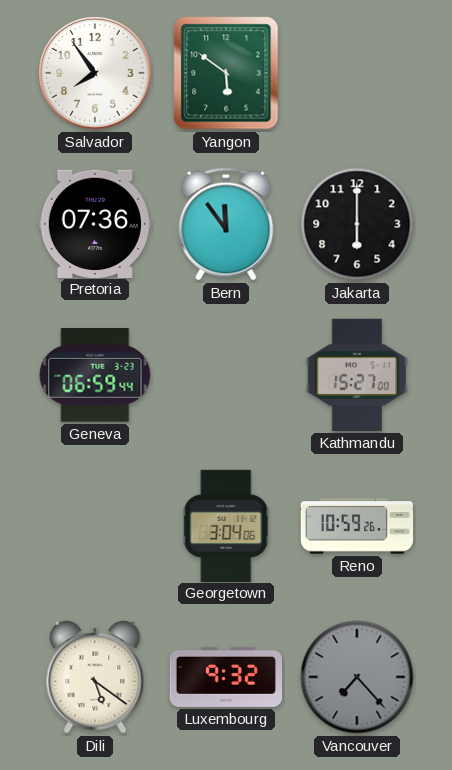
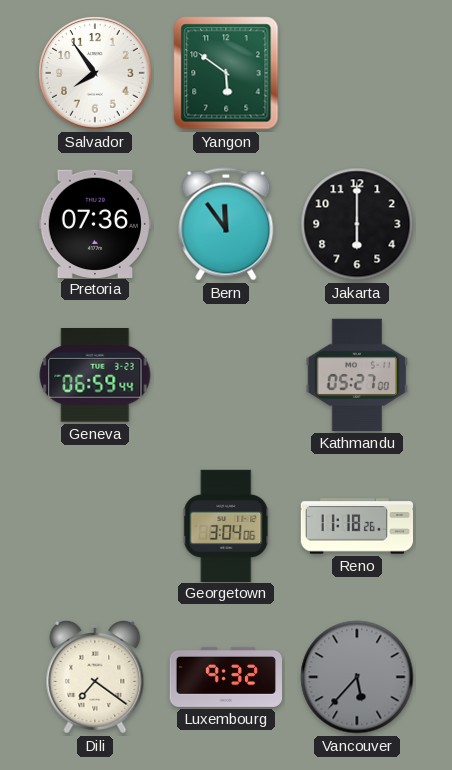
Kathmandu: 15:27 -> 05:27
Reno: 10:59 -> 11:18
Dili: 5:21 -> 7:21
Vancouver: 7:23 -> 5:37
